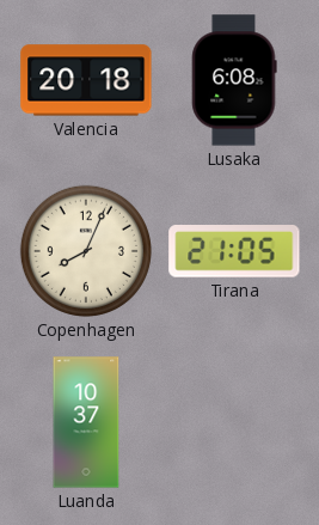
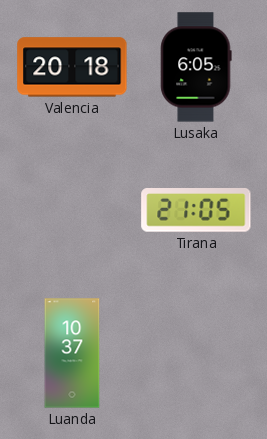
Lusaka: 6:08 -> 6:05
Copenhagen: 8:04 -> none
